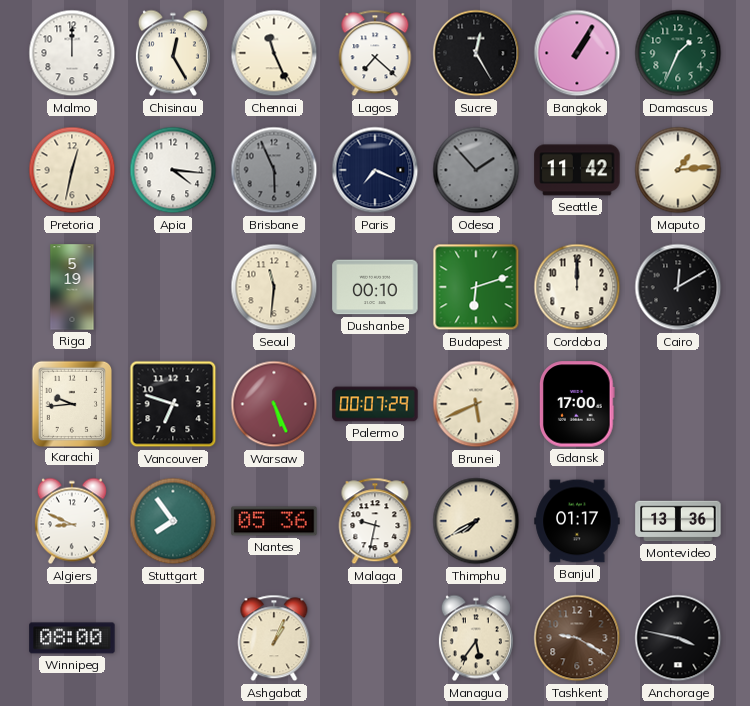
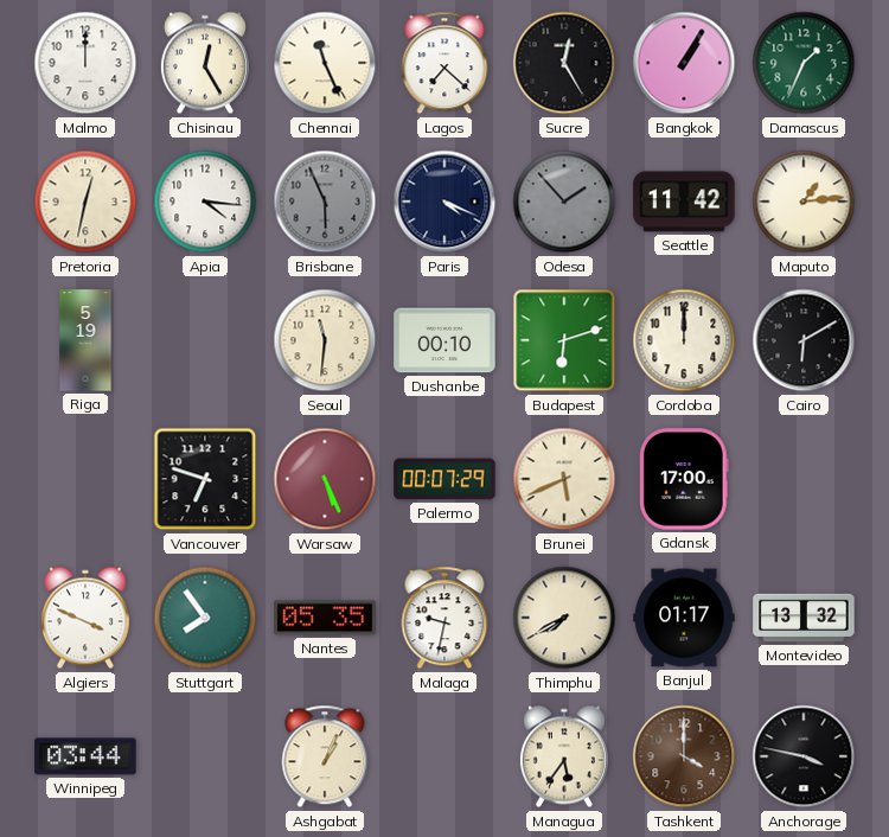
Paris: 7:19 -> 4:19
Cairo: 12:10 -> 6:10
Karachi: 9:44 -> none
Algiers: 8:49 -> 3:49
Nantes: 05:36 -> 05:35
Montevideo: 13:36 -> 13:32
Winnipeg: 08:00 -> 03:44
Tashkent: 9:20 -> 4:00
